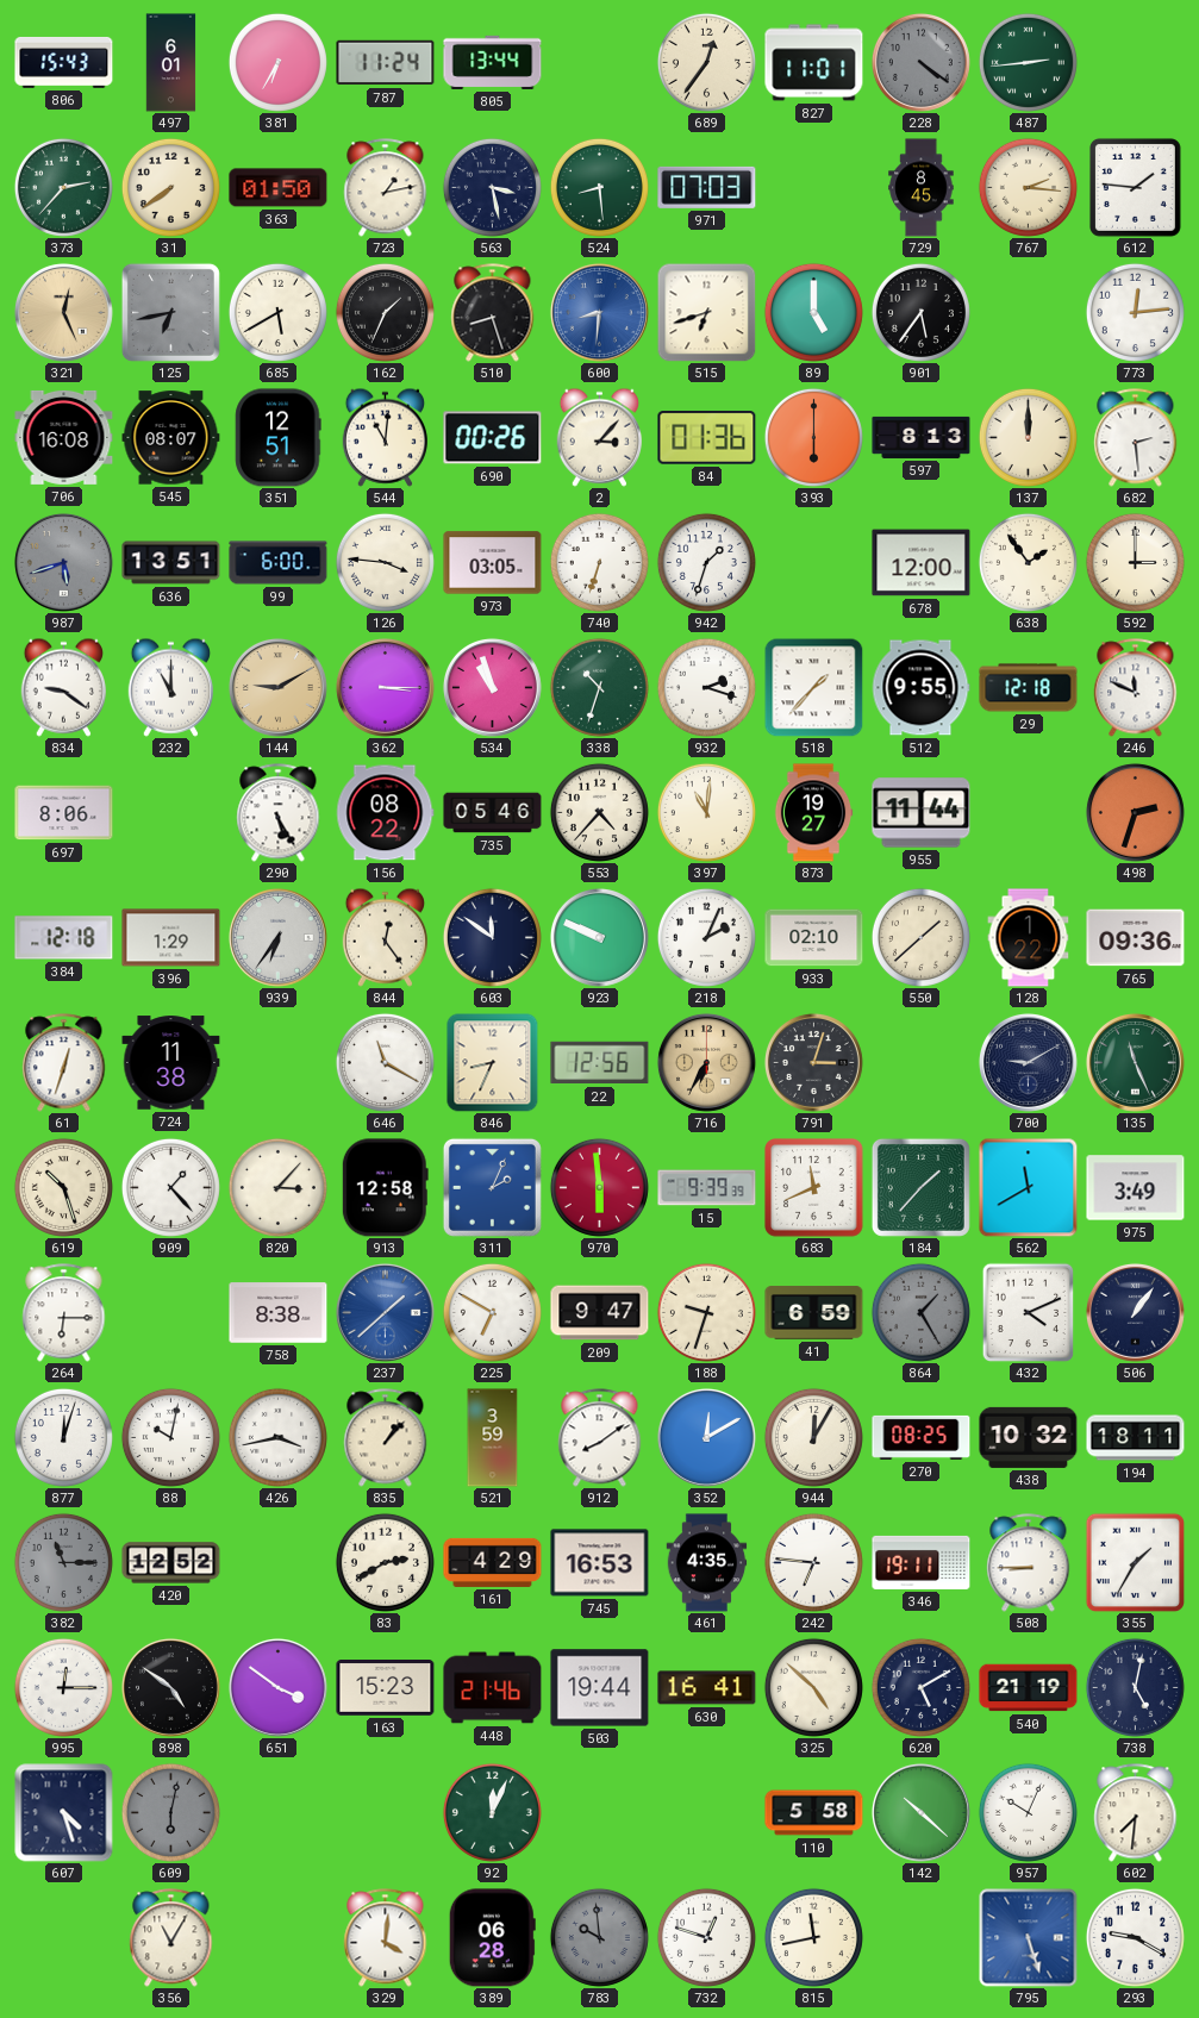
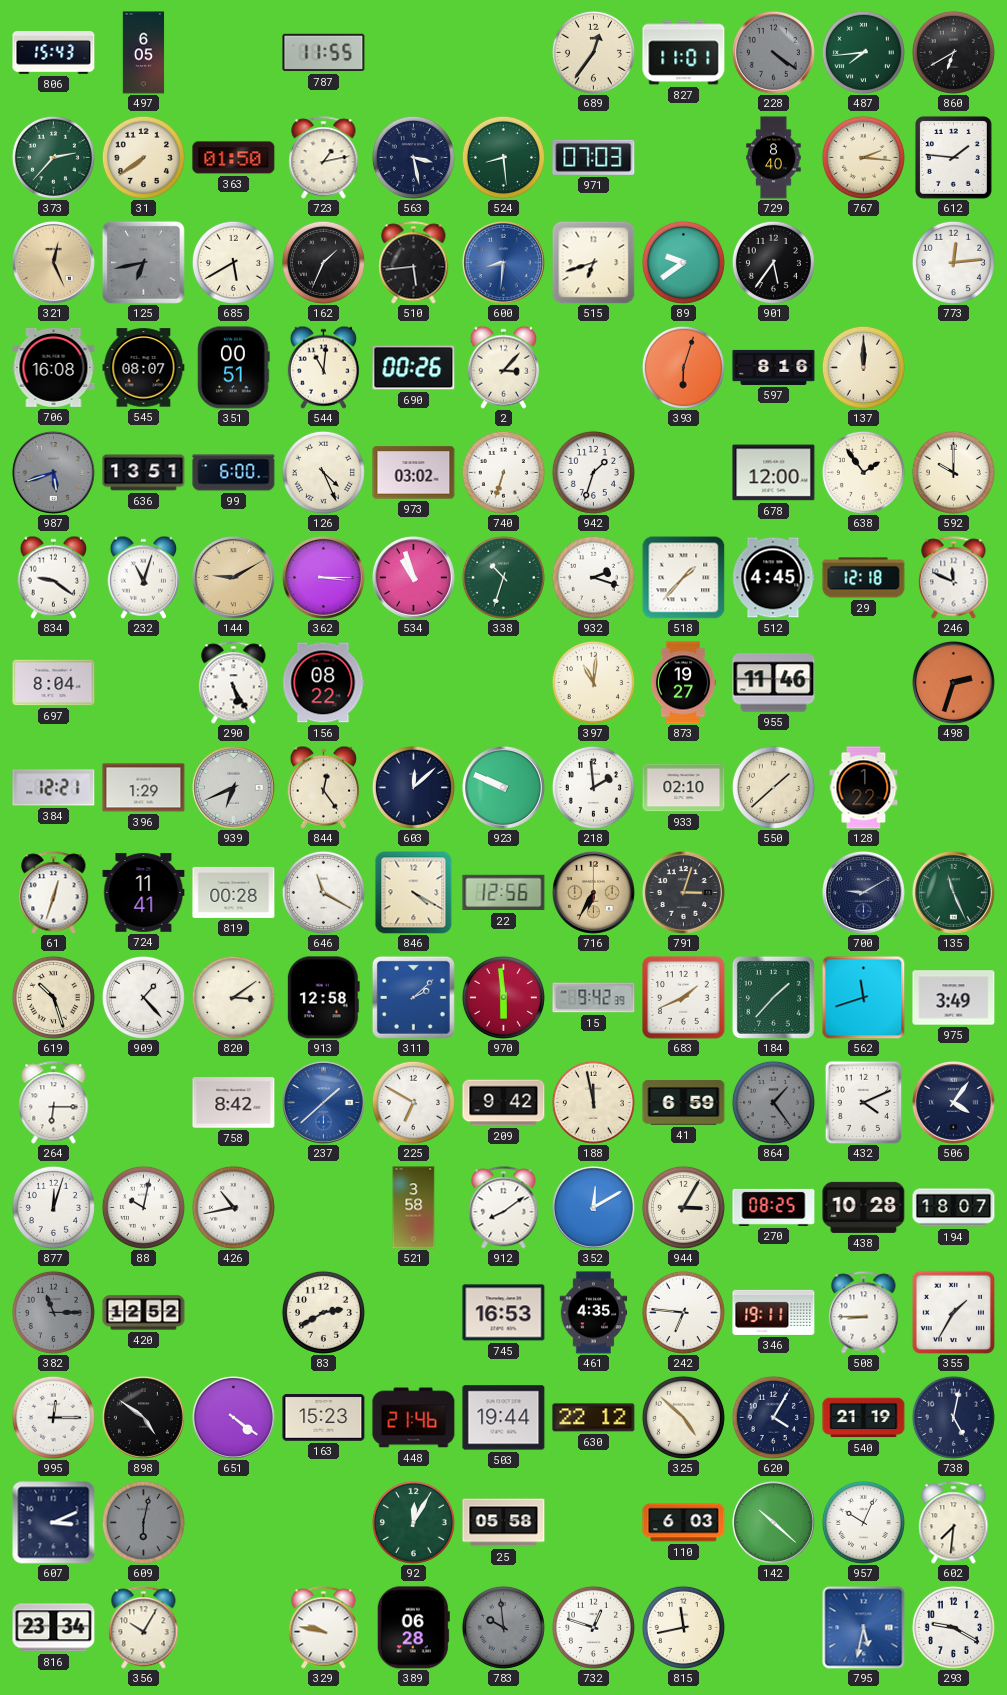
497: 6:01 -> 6:05
381: 6:35 -> none
787: 11:24 -> 11:55
805: 13:44 -> none
487: 2:44 -> 7:44
860: none -> 6:40
729: 8:45 -> 8:40
510: 8:27 -> 5:44
89: 5:00 -> 9:39
351: 12:51 -> 00:51
84: 01:36 -> none
393: 6:00 -> 6:03
597: 8:13 -> 8:16
682: 2:29 -> none
126: 3:46 -> 4:26
973: 03:05 -> 03:02
592: 3:00 -> 10:00
232: 11:00 -> 11:03
512: 9:55 -> 4:45
697: 8:06 -> 8:04
735: 05:46 -> none
553: 4:37 -> none
955: 11:44 -> 11:46
384: 12:18 -> 12:21
939: 6:36 -> 6:41
603: 11:51 -> 12:08
218: 2:04 -> 1:59
765: 09:36 -> none
724: 11:38 -> 11:41
819: none -> 00:28
846: 8:34 -> 4:20
820: 3:07 -> 3:09
311: 2:04 -> 2:08
15: 9:39 -> 9:42
683: 11:41 -> 1:41
562: 11:40 -> 11:42
758: 8:38 -> 8:42
209: 9:47 -> 9:42
188: 9:33 -> 11:58
864: 1:25 -> 1:24
506: 1:06 -> 4:06
426: 3:43 -> 10:43
835: 1:07 -> none
521: 3:59 -> 3:58
944: 12:05 -> 3:05
438: 10:32 -> 10:28
194: 18:11 -> 18:07
161: 4:29 -> none
651: 3:51 -> 4:21
630: 16:41 -> 22:12
620: 5:10 -> 4:05
607: 4:27 -> 3:11
92: 12:04 -> 12:05
25: none -> 05:58
110: 5:58 -> 6:03
816: none -> 23:34
356: 11:05 -> 10:05
329: 4:01 -> 9:47
795: 5:27 -> 5:32
